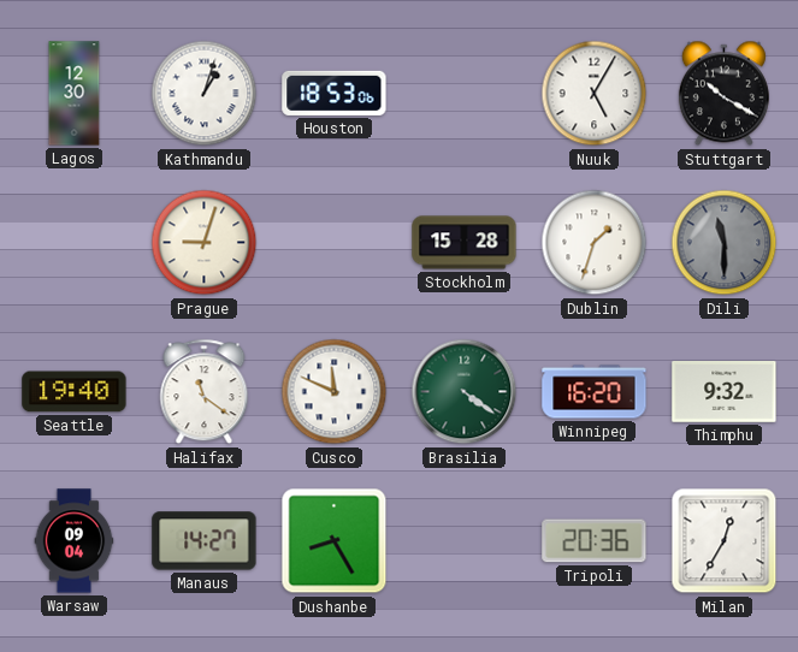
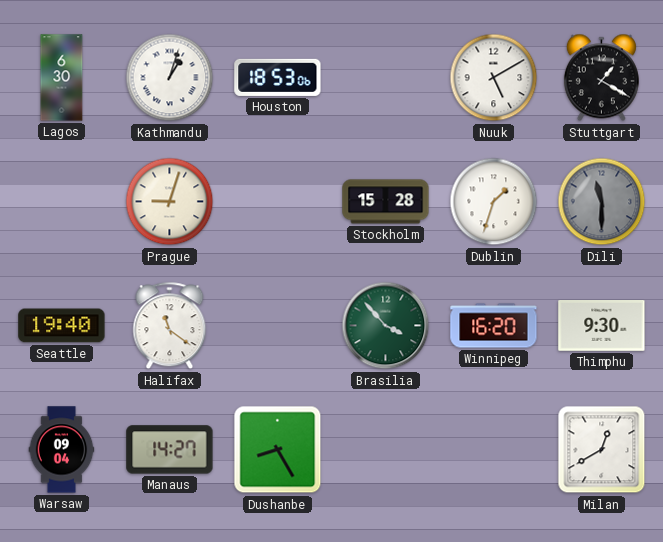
Lagos: 12:30 -> 6:30
Nuuk: 5:05 -> 5:10
Stuttgart: 10:20 -> 1:20
Cusco: 11:49 -> none
Brasilia: 4:21 -> 3:53
Thimphu: 9:32 -> 9:30
Tripoli: 20:36 -> none
Milan: 12:35 -> 12:40
